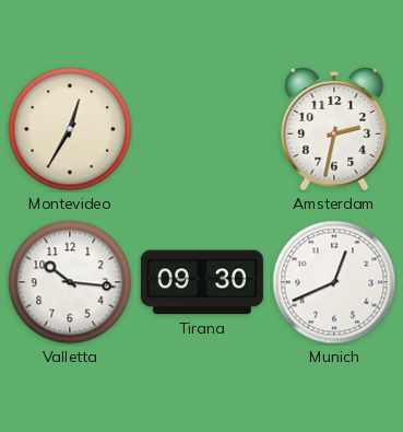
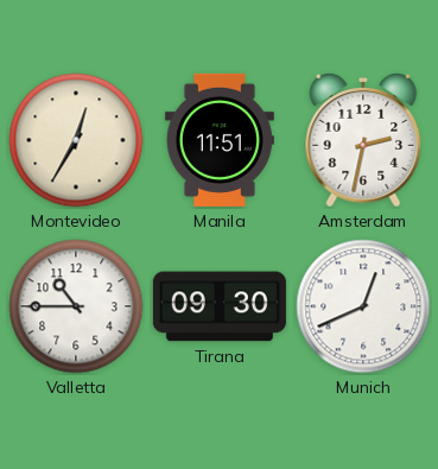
Manila: none -> 11:51
Valletta: 10:16 -> 10:45
